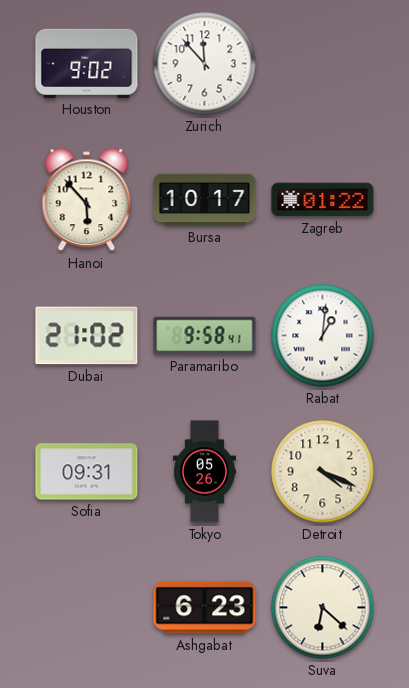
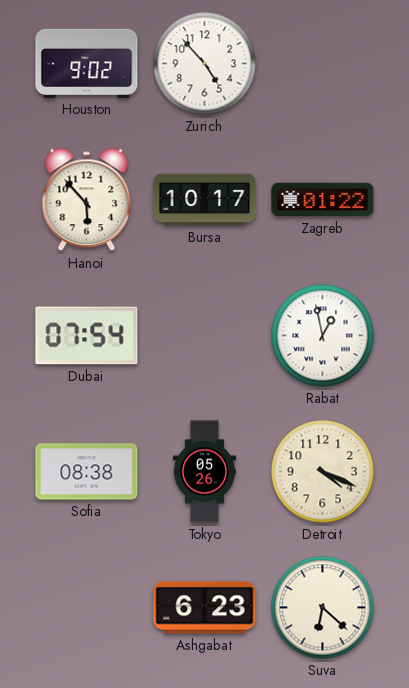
Zurich: 11:53 -> 4:53
Dubai: 21:02 -> 07:54
Paramaribo: 9:58 -> none
Rabat: 1:01 -> 12:58
Sofia: 09:31 -> 08:38
